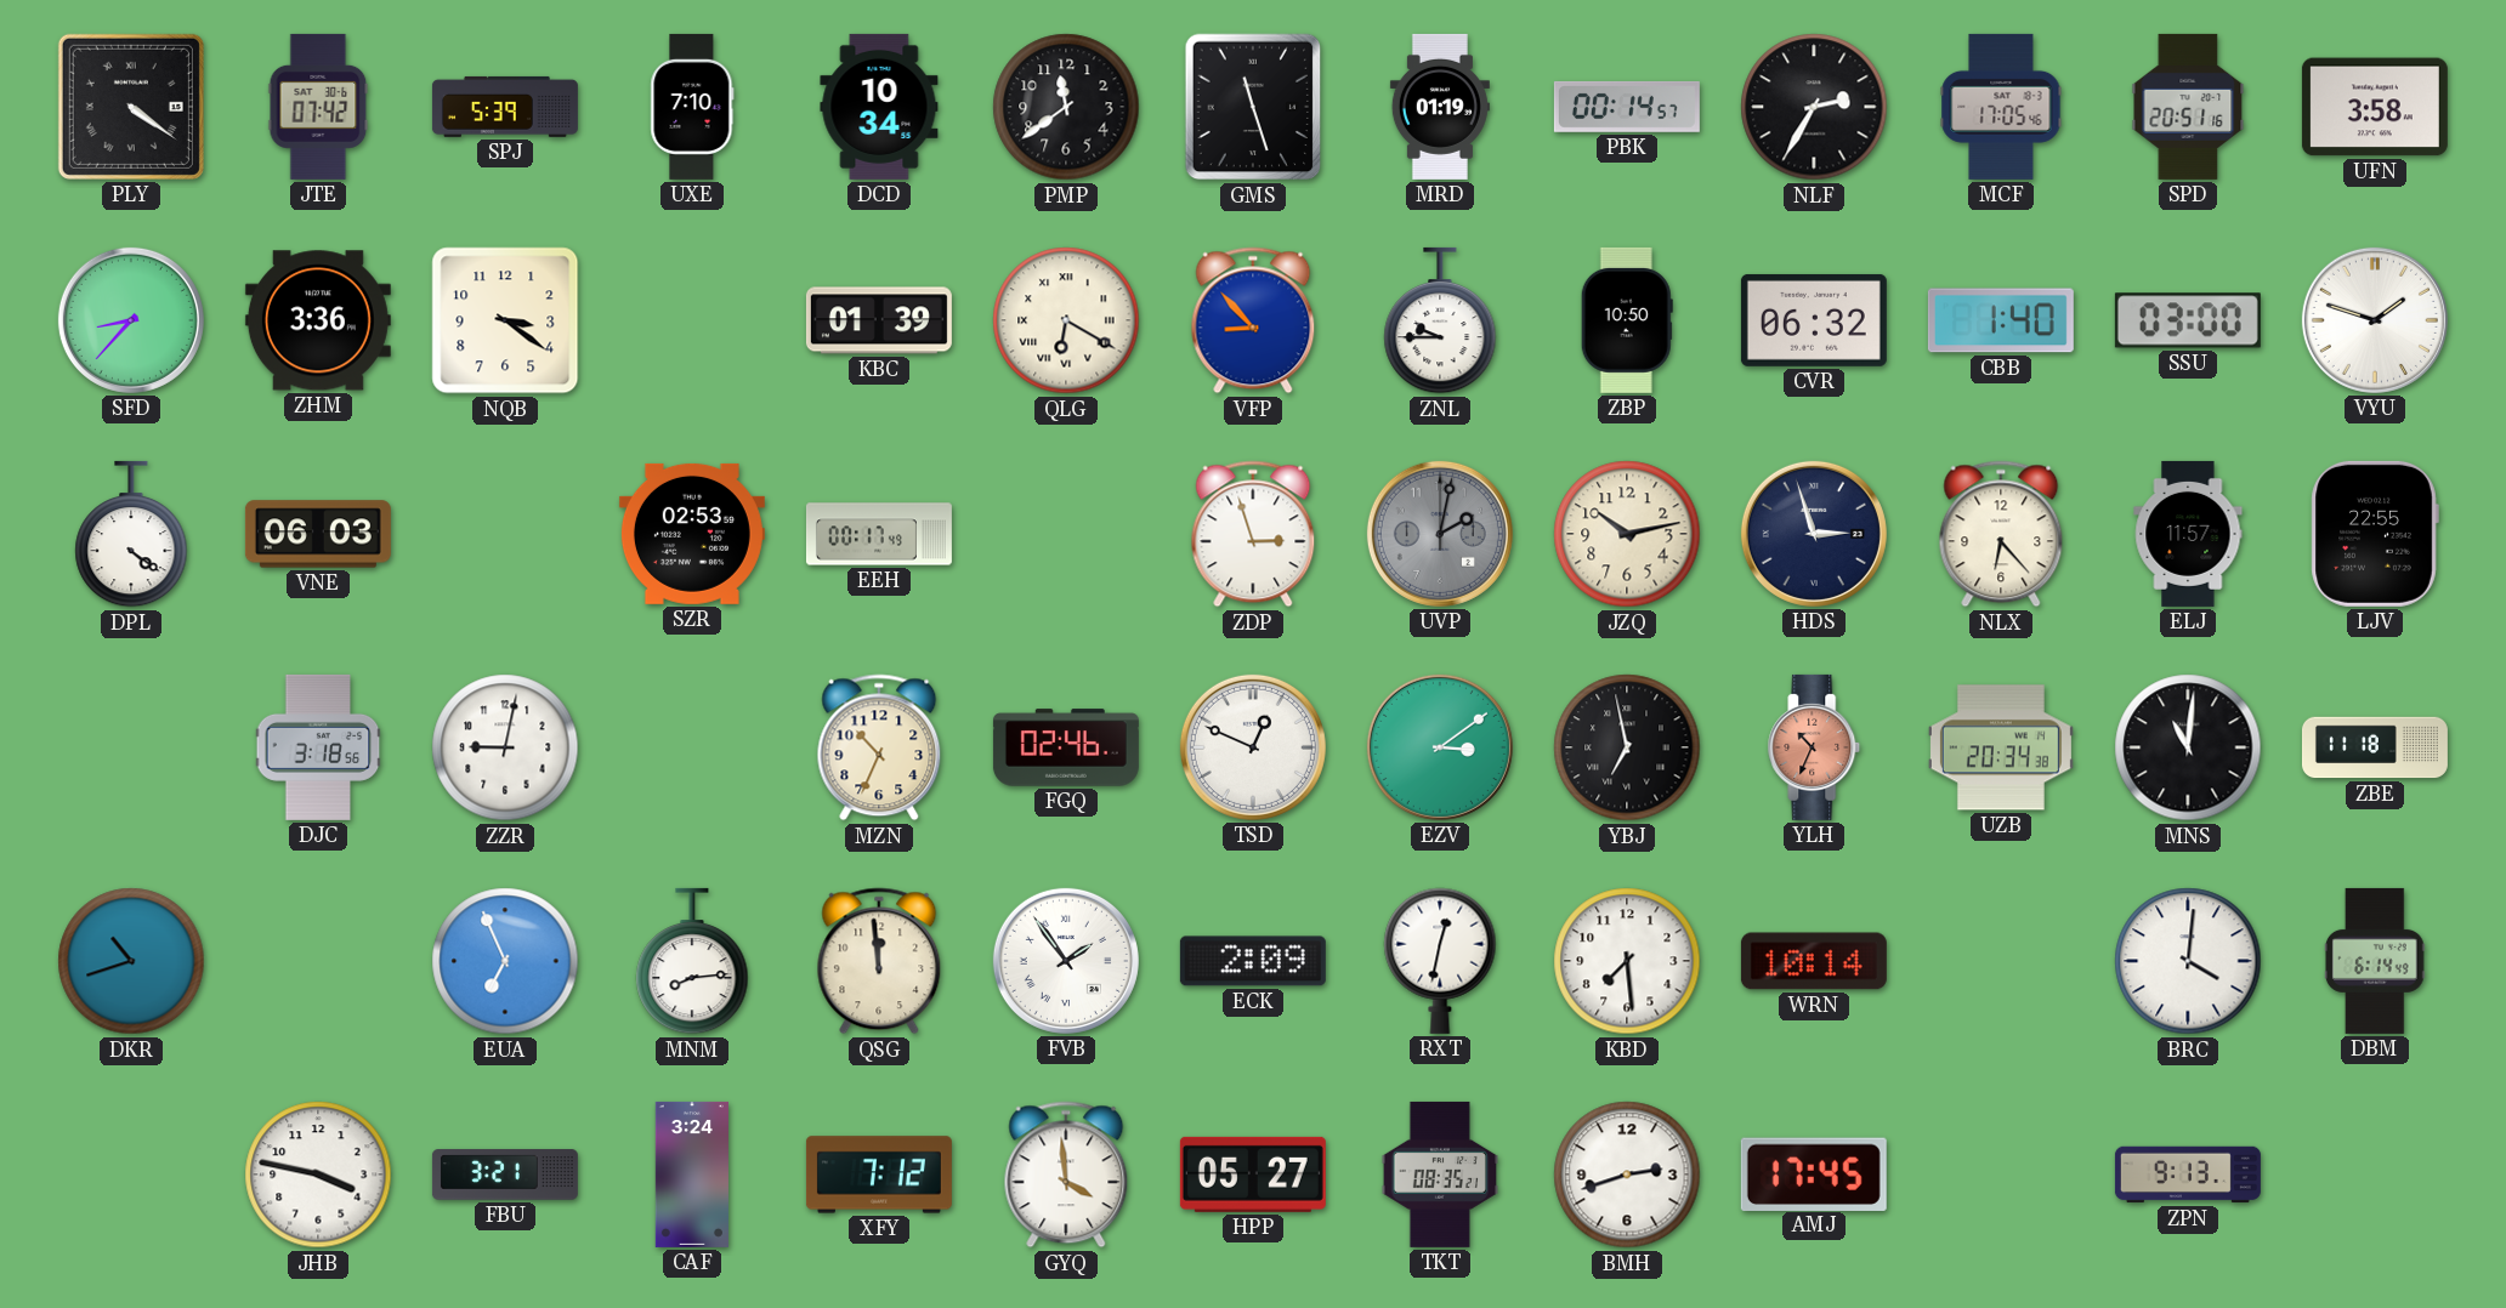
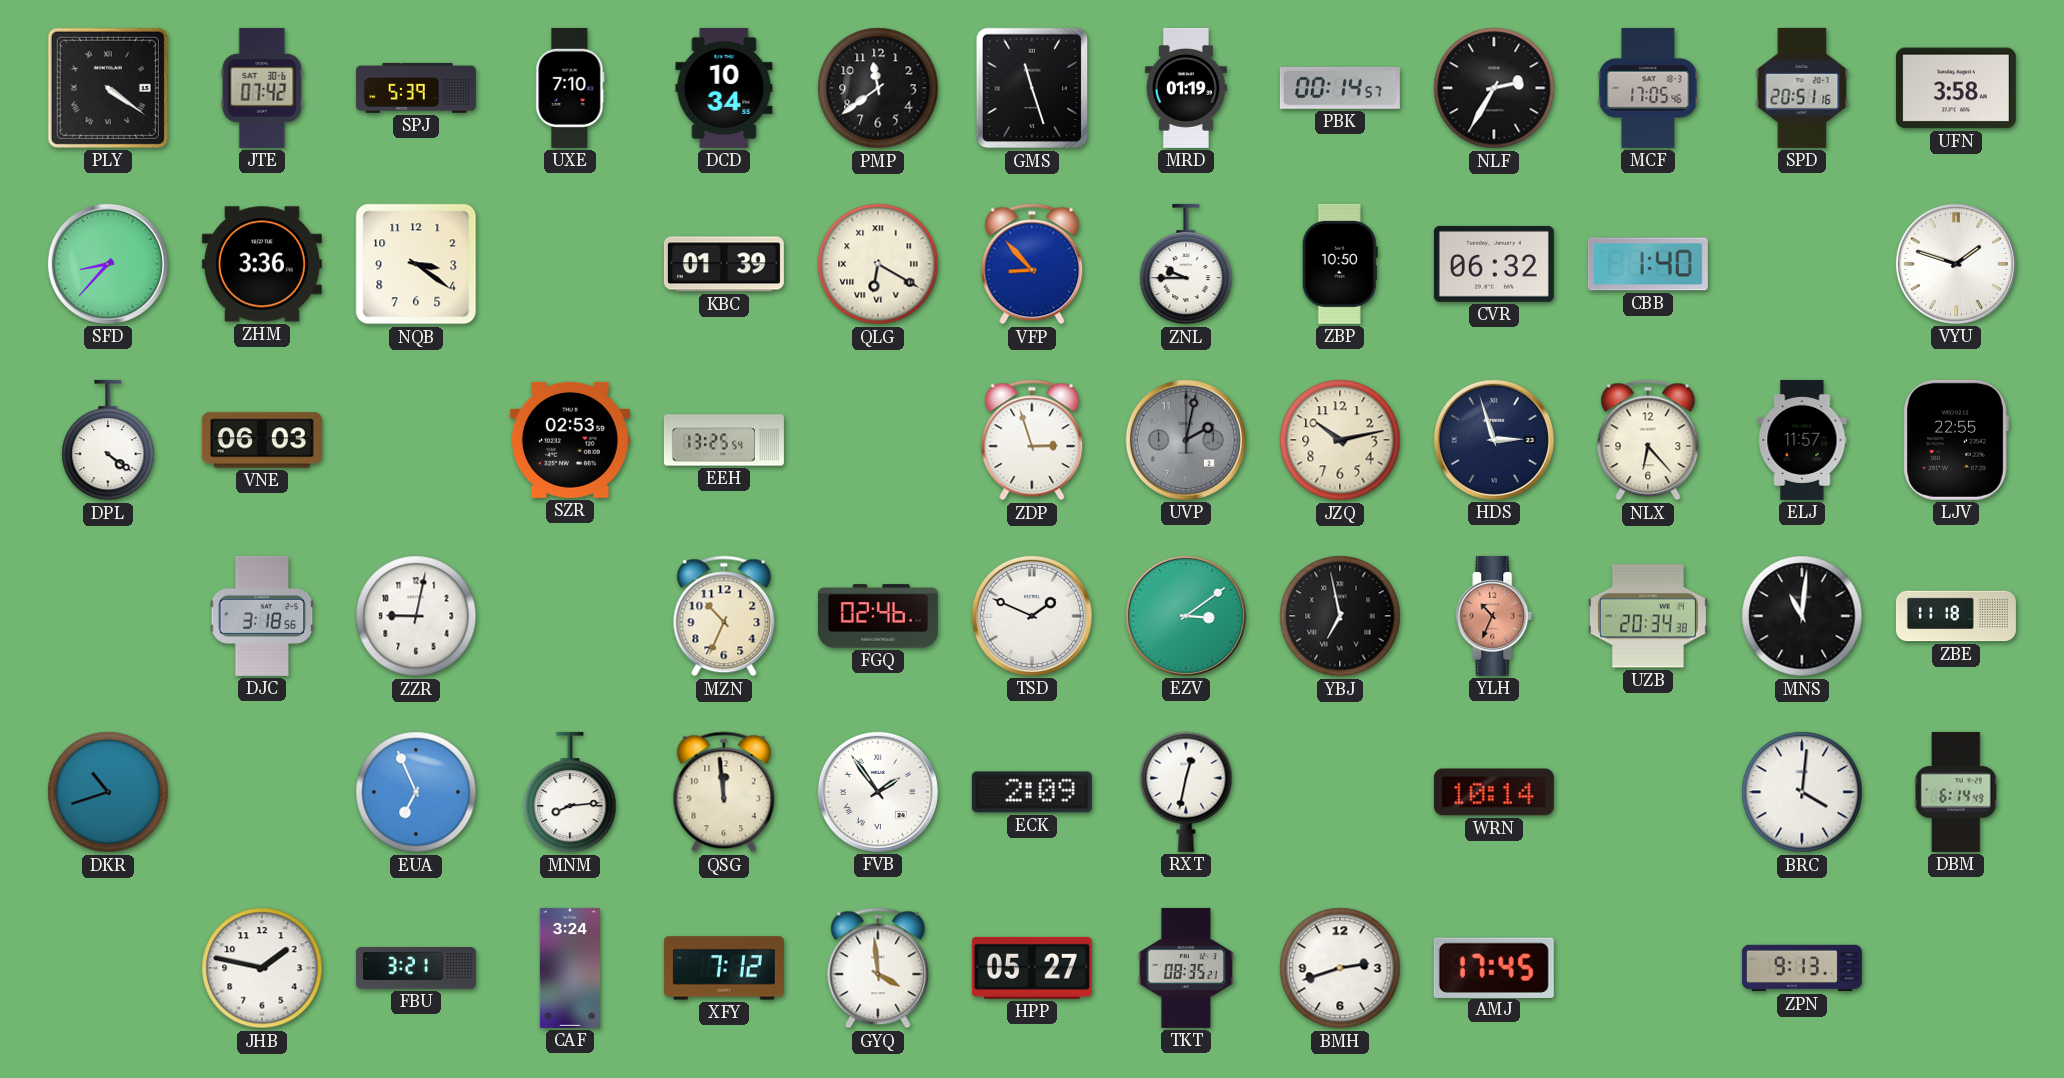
SSU: 03:00 -> none
EEH: 00:17 -> 13:25
TSD: 12:49 -> 1:49
KBD: 7:29 -> none
JHB: 3:47 -> 1:47
